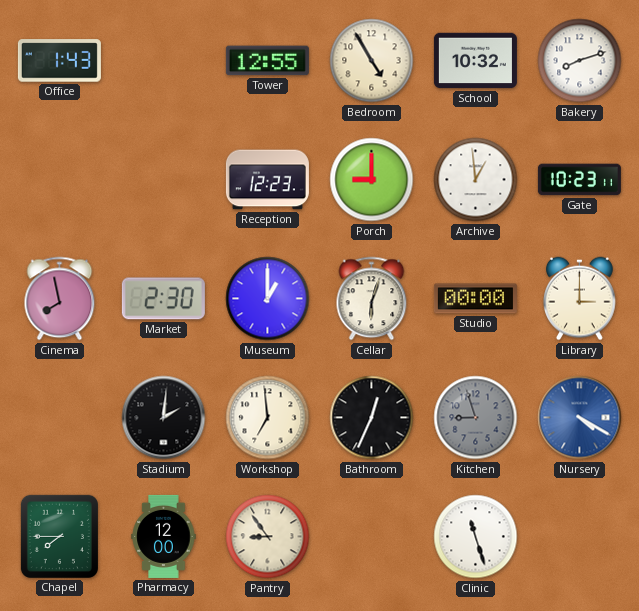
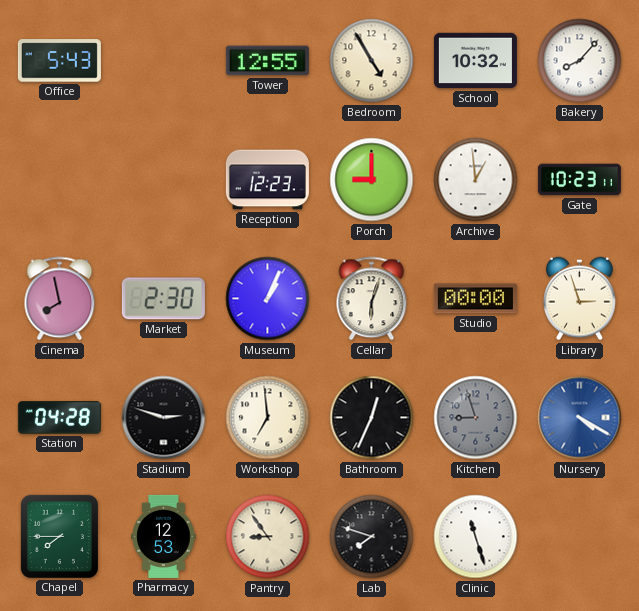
Office: 1:43 -> 5:43
Bakery: 8:12 -> 8:07
Museum: 1:00 -> 1:04
Library: 3:00 -> 2:57
Station: none -> 04:28
Stadium: 2:01 -> 2:48
Pharmacy: 12:00 -> 12:53
Lab: none -> 7:48
